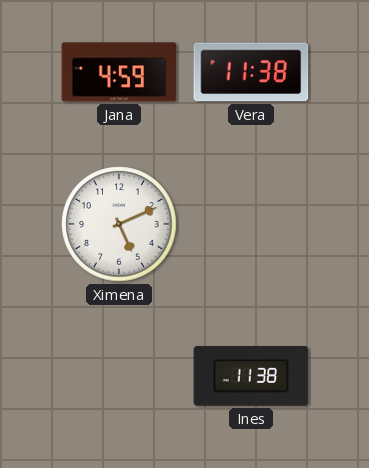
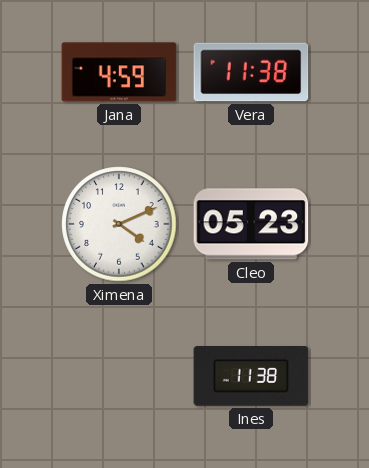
Ximena: 5:11 -> 4:11
Cleo: none -> 05:23
